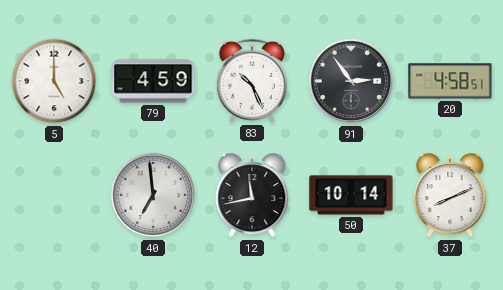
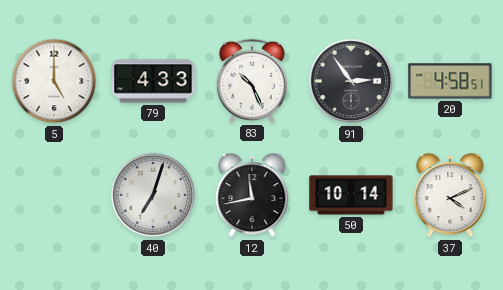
79: 4:59 -> 4:33
40: 6:59 -> 7:03
37: 8:11 -> 4:11
